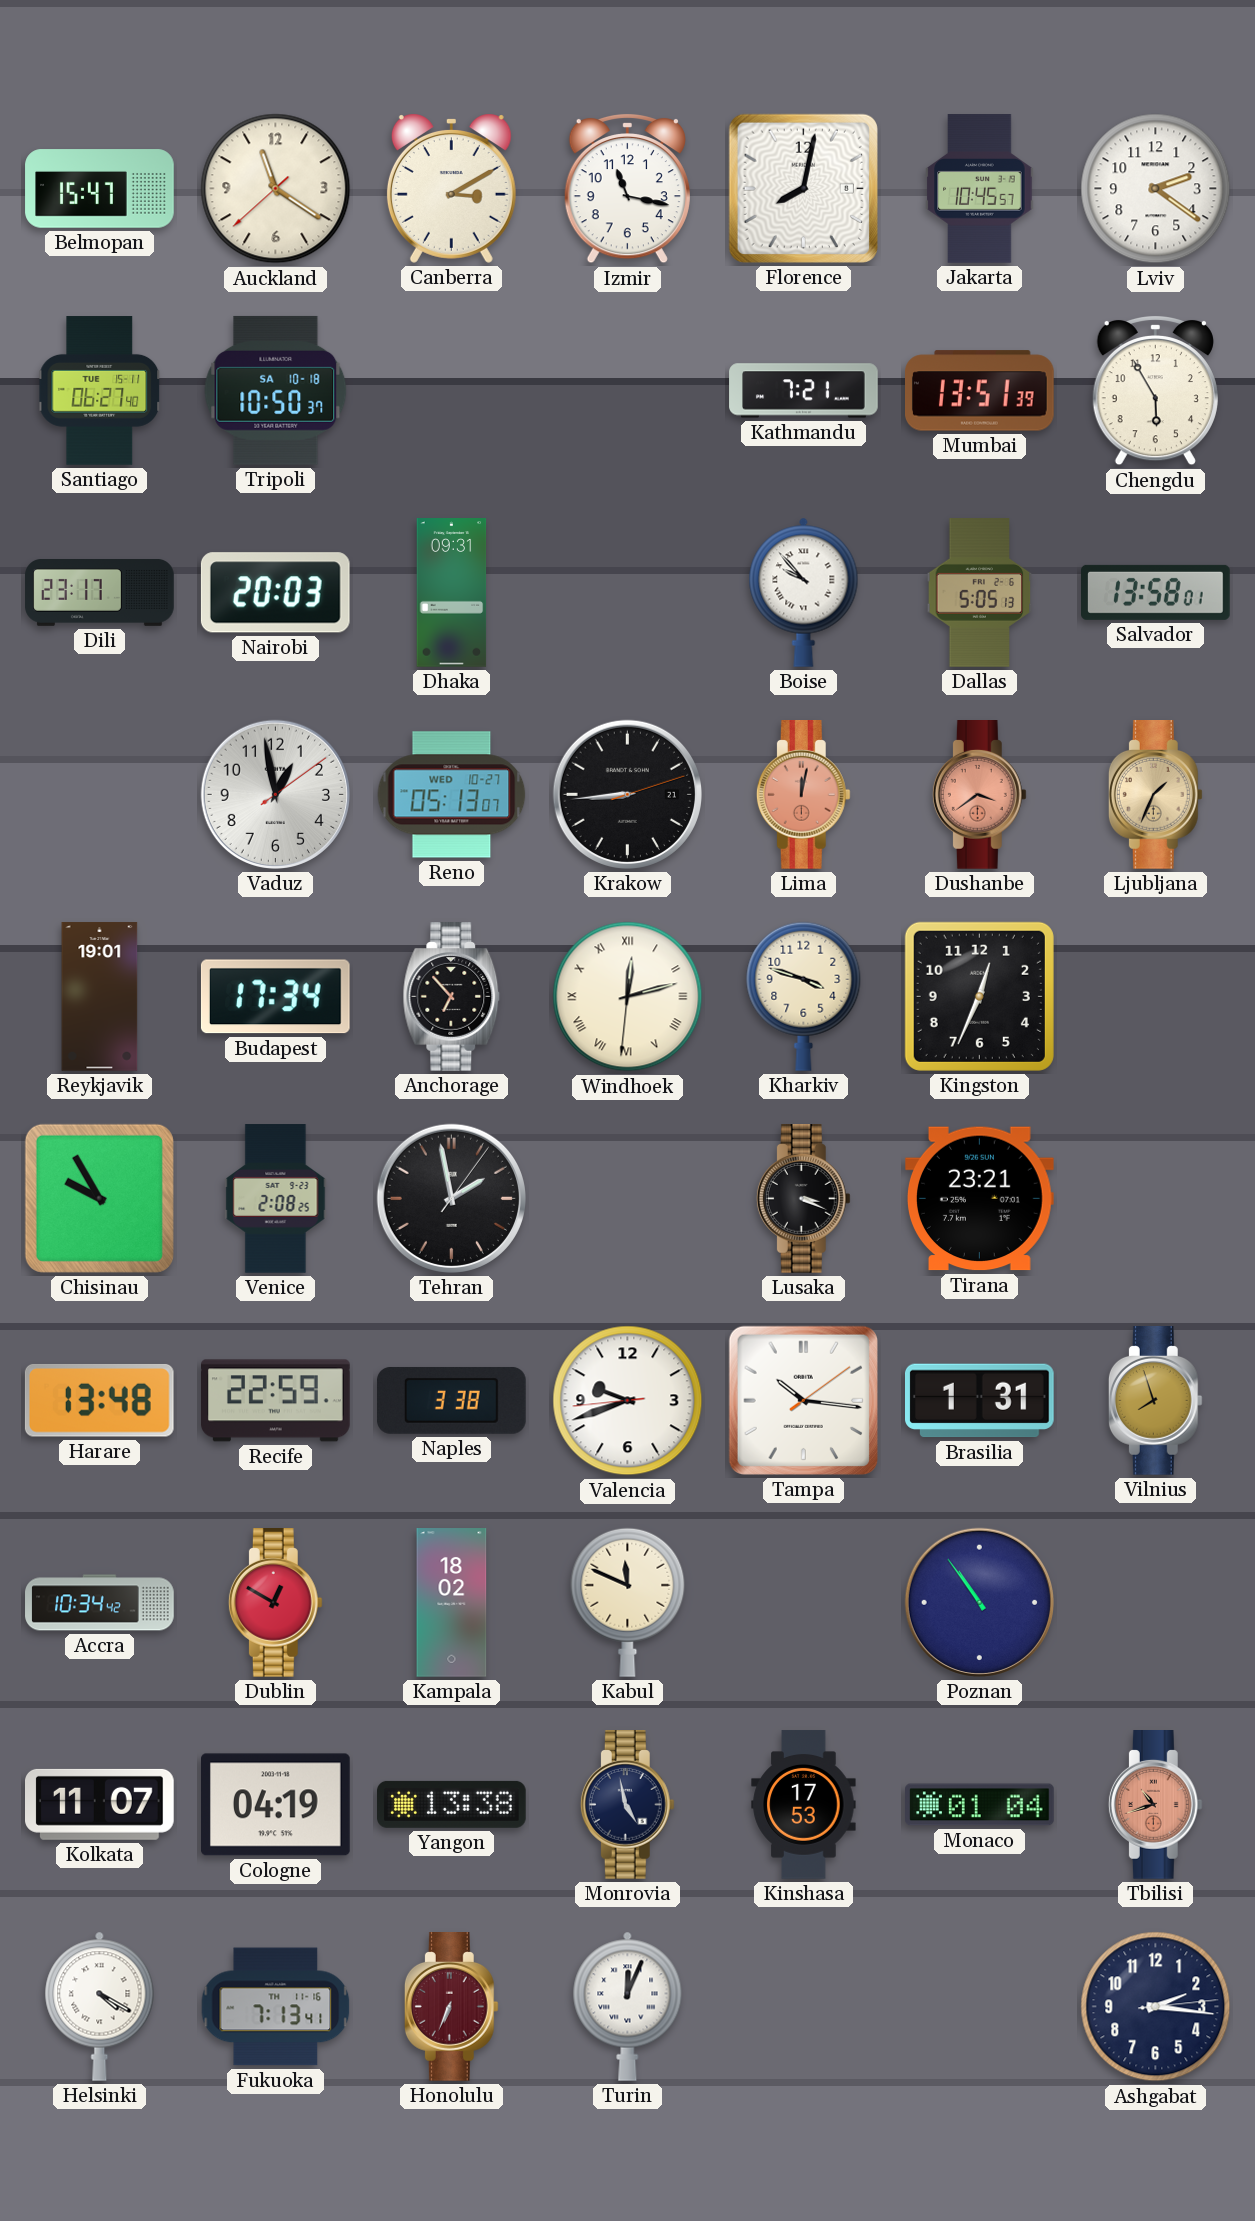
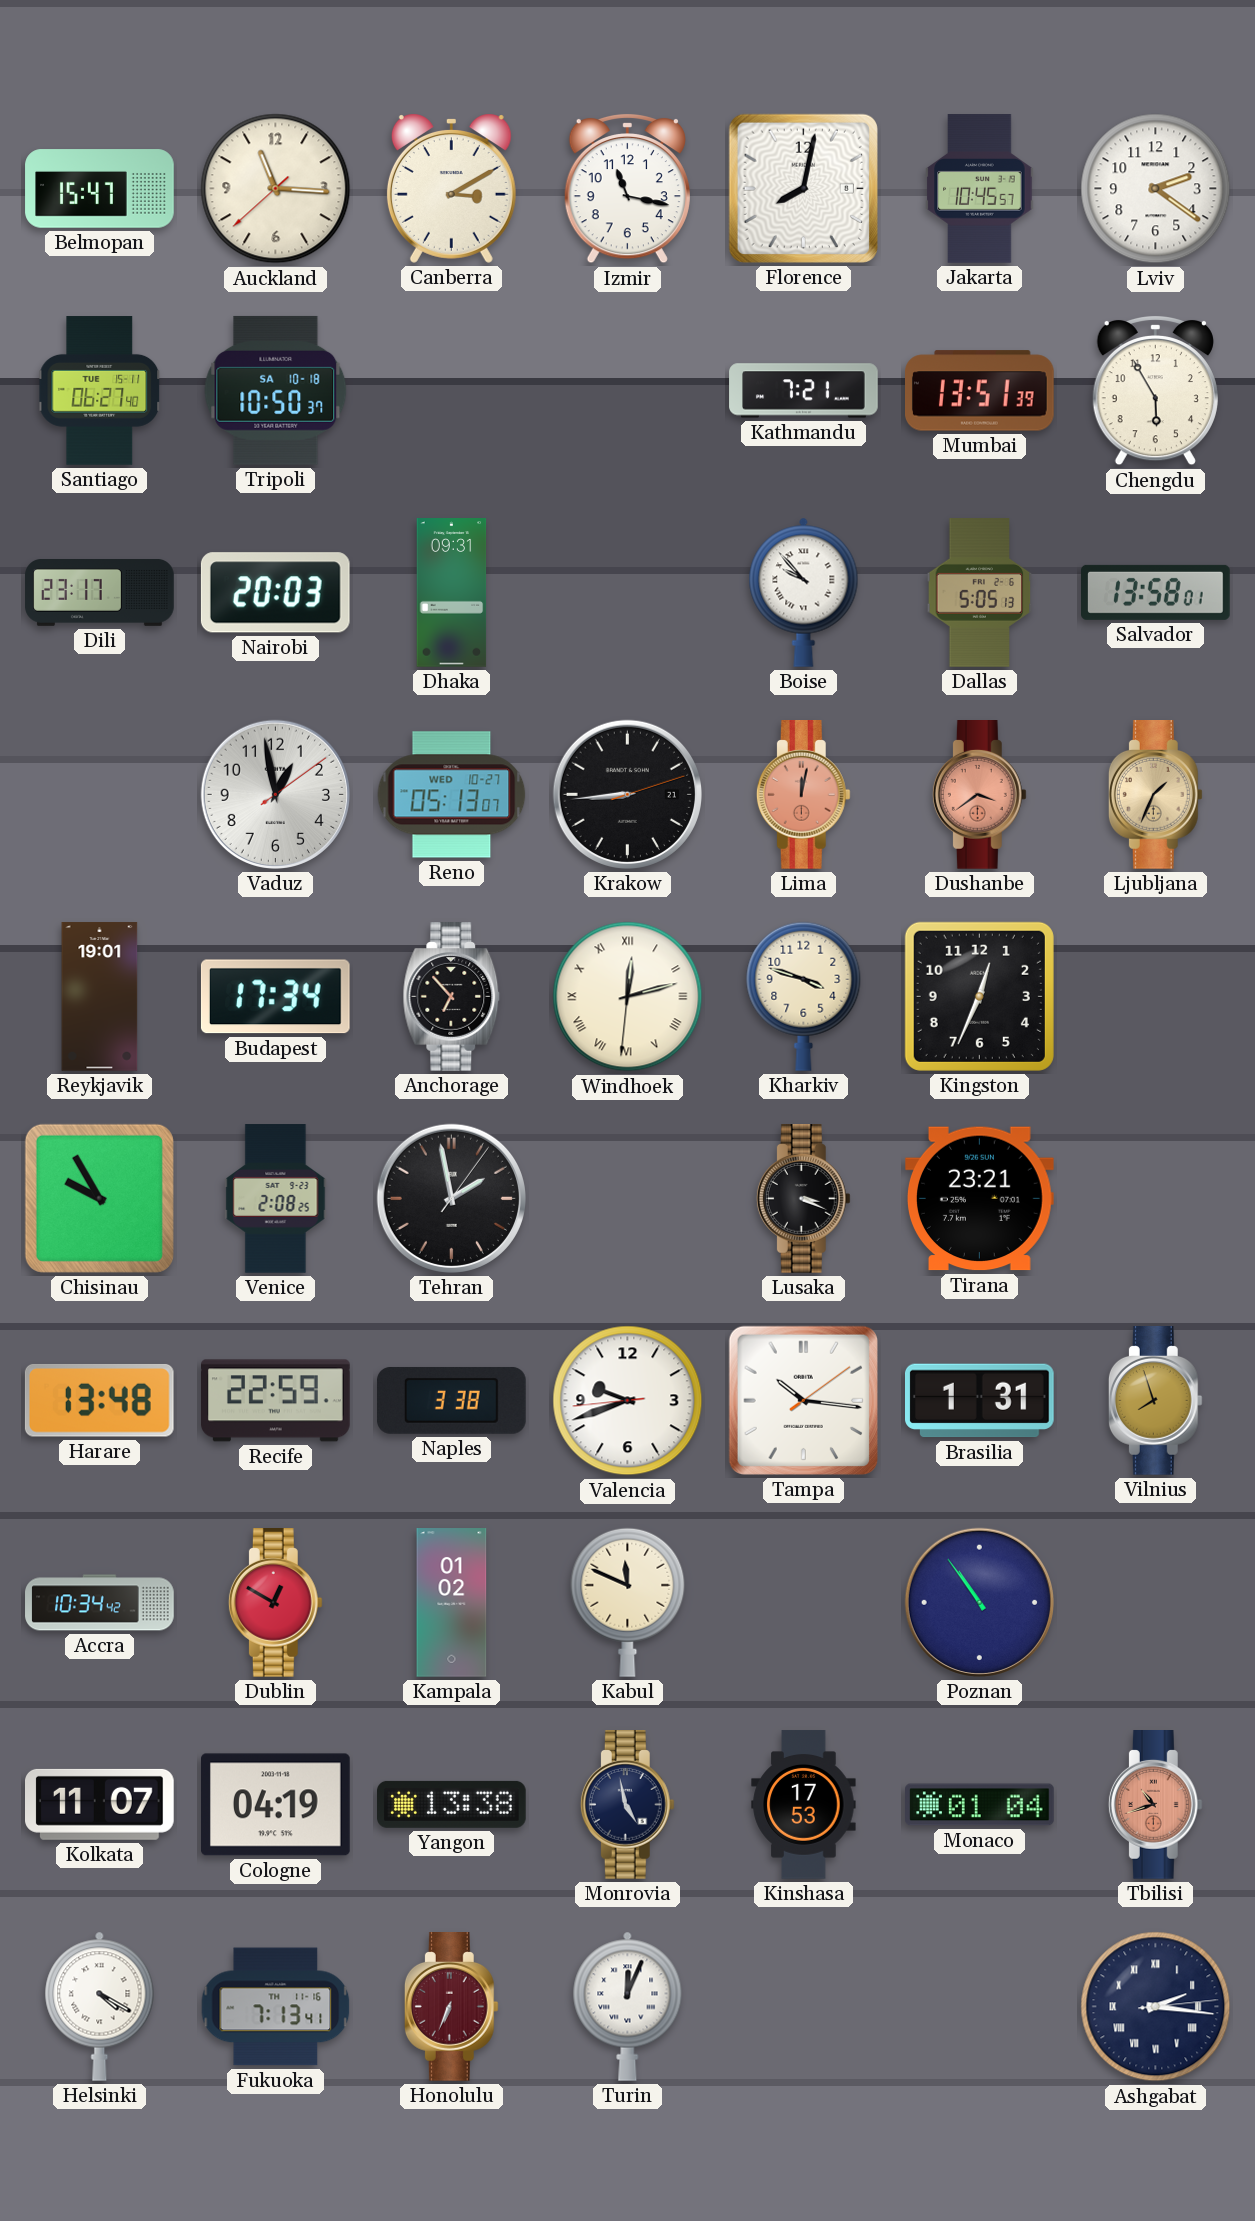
Auckland: 11:20 -> 11:15
Kampala: 18:02 -> 01:02
Ashgabat numerals: Arabic -> Roman
